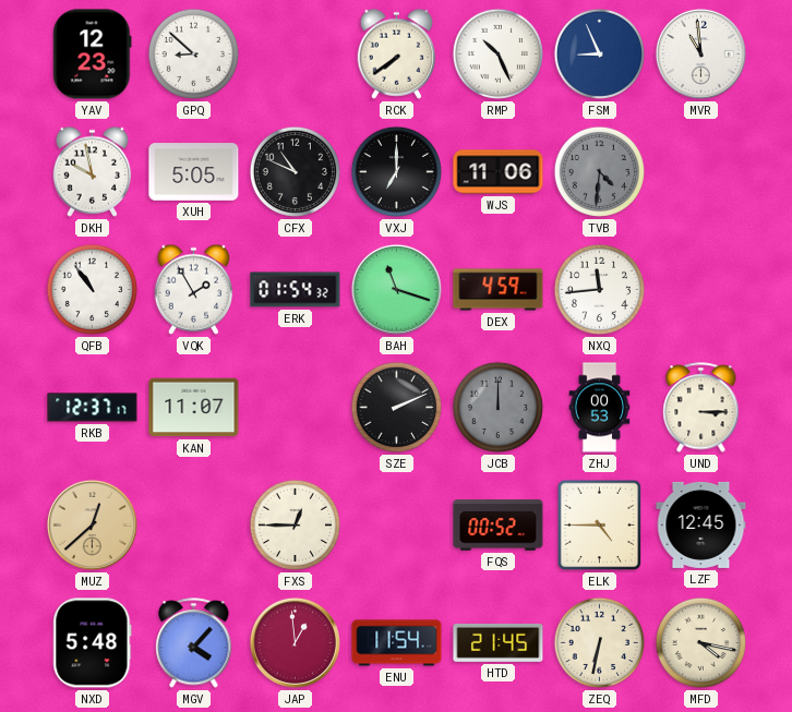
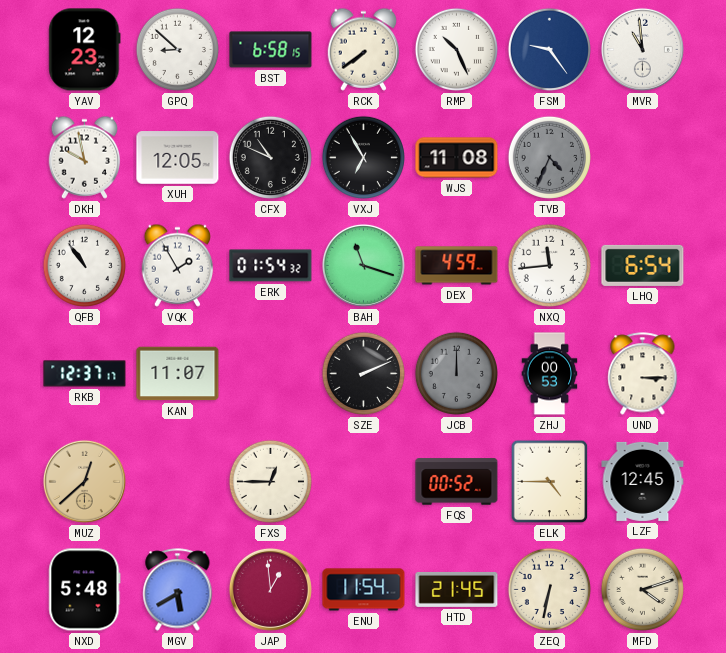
BST: none -> 6:58
FSM: 8:56 -> 9:24
XUH: 5:05 -> 12:05
VXJ: 7:00 -> 6:55
WJS: 11:06 -> 11:08
TVB: 4:31 -> 4:34
LHQ: none -> 6:54
MGV: 4:07 -> 5:40
MFD: 4:17 -> 4:12
